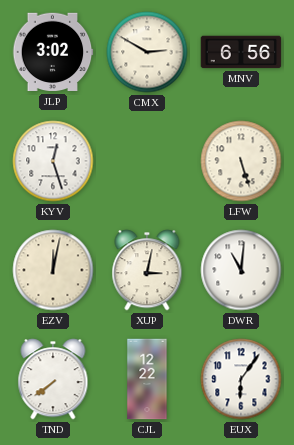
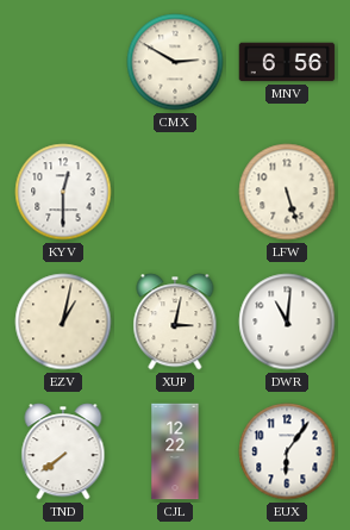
JLP: 3:02 -> none
KYV: 12:27 -> 12:30
EZV: 12:02 -> 1:02
